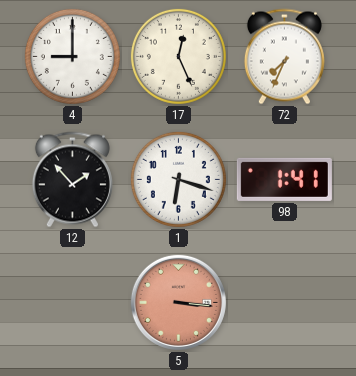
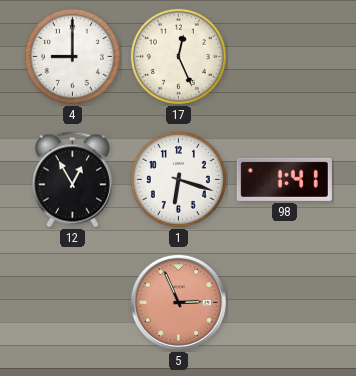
72: 7:34 -> none
12: 1:53 -> 12:55
5: 3:16 -> 2:56
